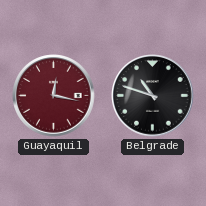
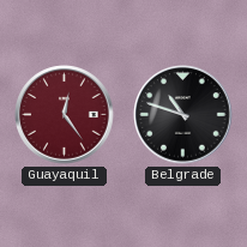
Guayaquil: 12:17 -> 12:24
